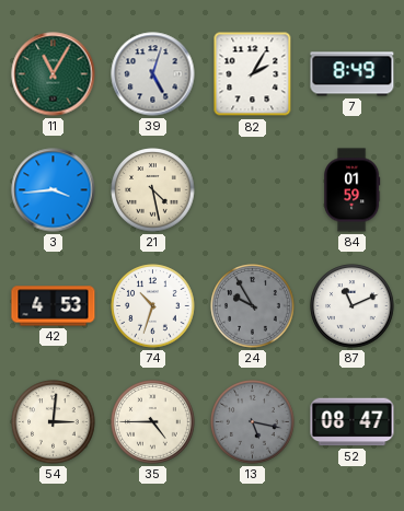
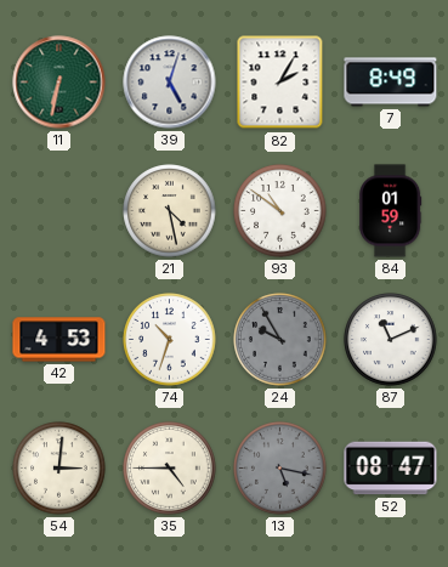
11: 11:05 -> 6:32
3: 3:44 -> none
93: none -> 10:51
